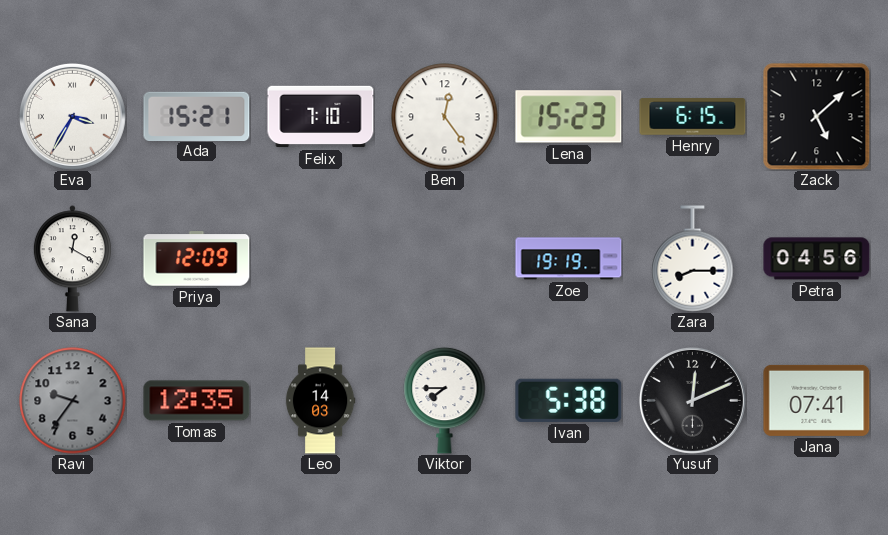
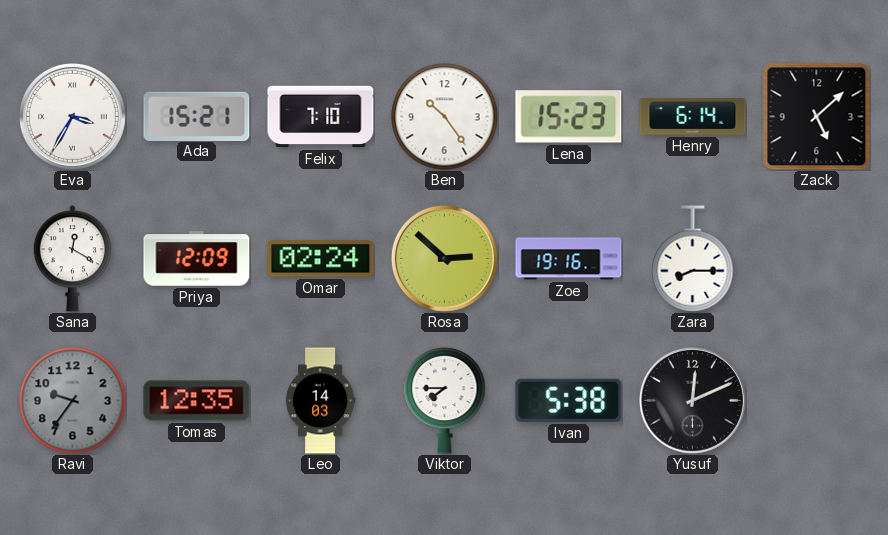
Ben: 12:24 -> 10:24
Henry: 6:15 -> 6:14
Omar: none -> 02:24
Rosa: none -> 2:52
Zoe: 19:19 -> 19:16
Petra: 04:56 -> none
Jana: 07:41 -> none
